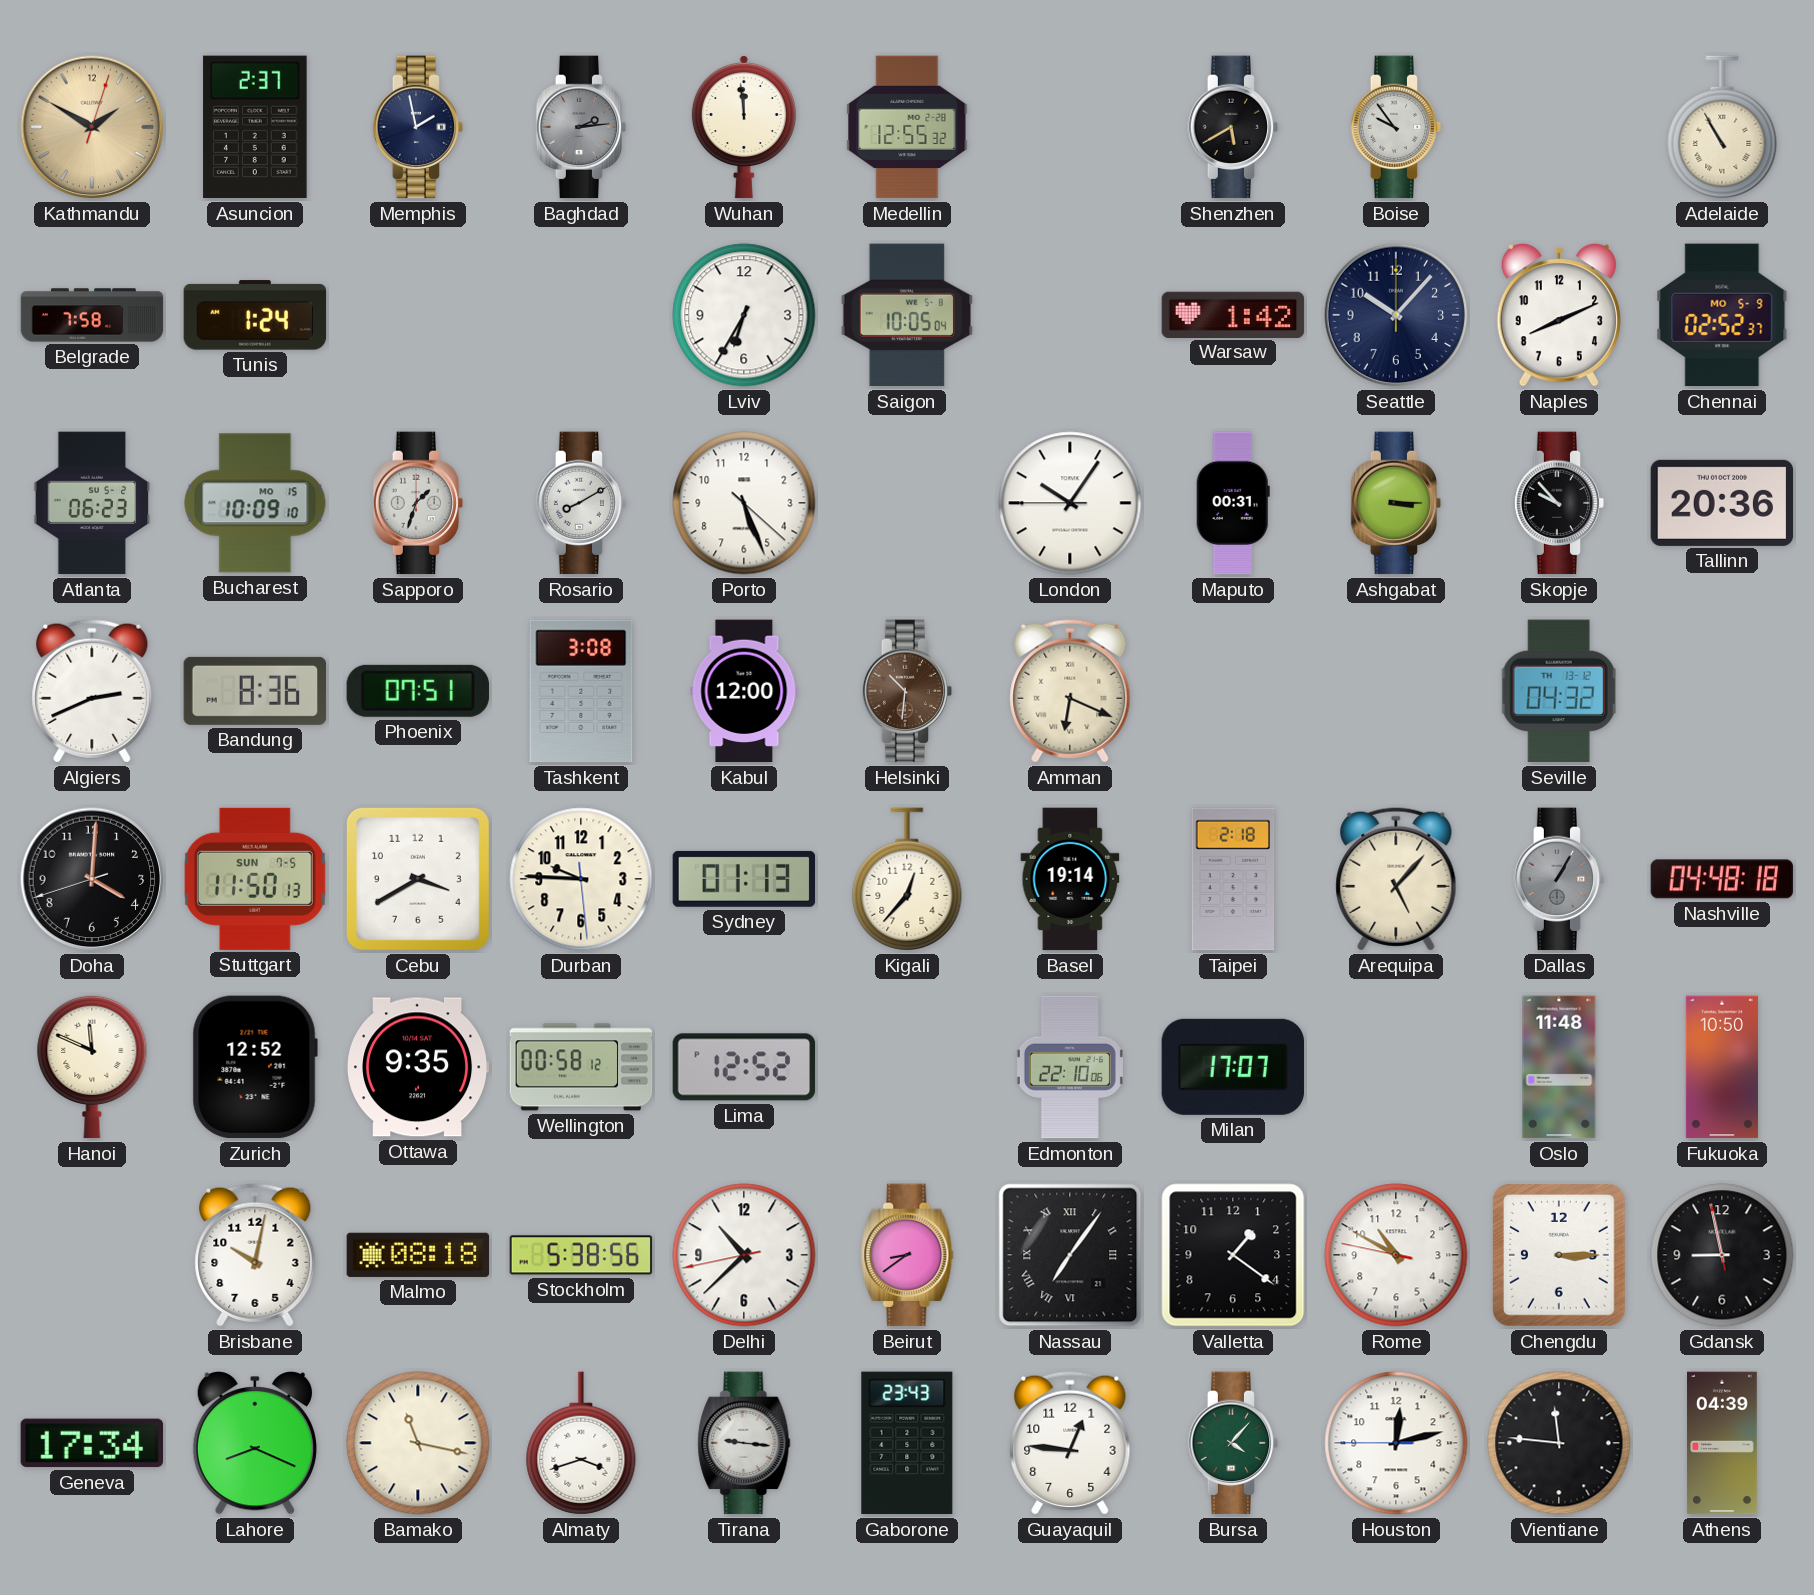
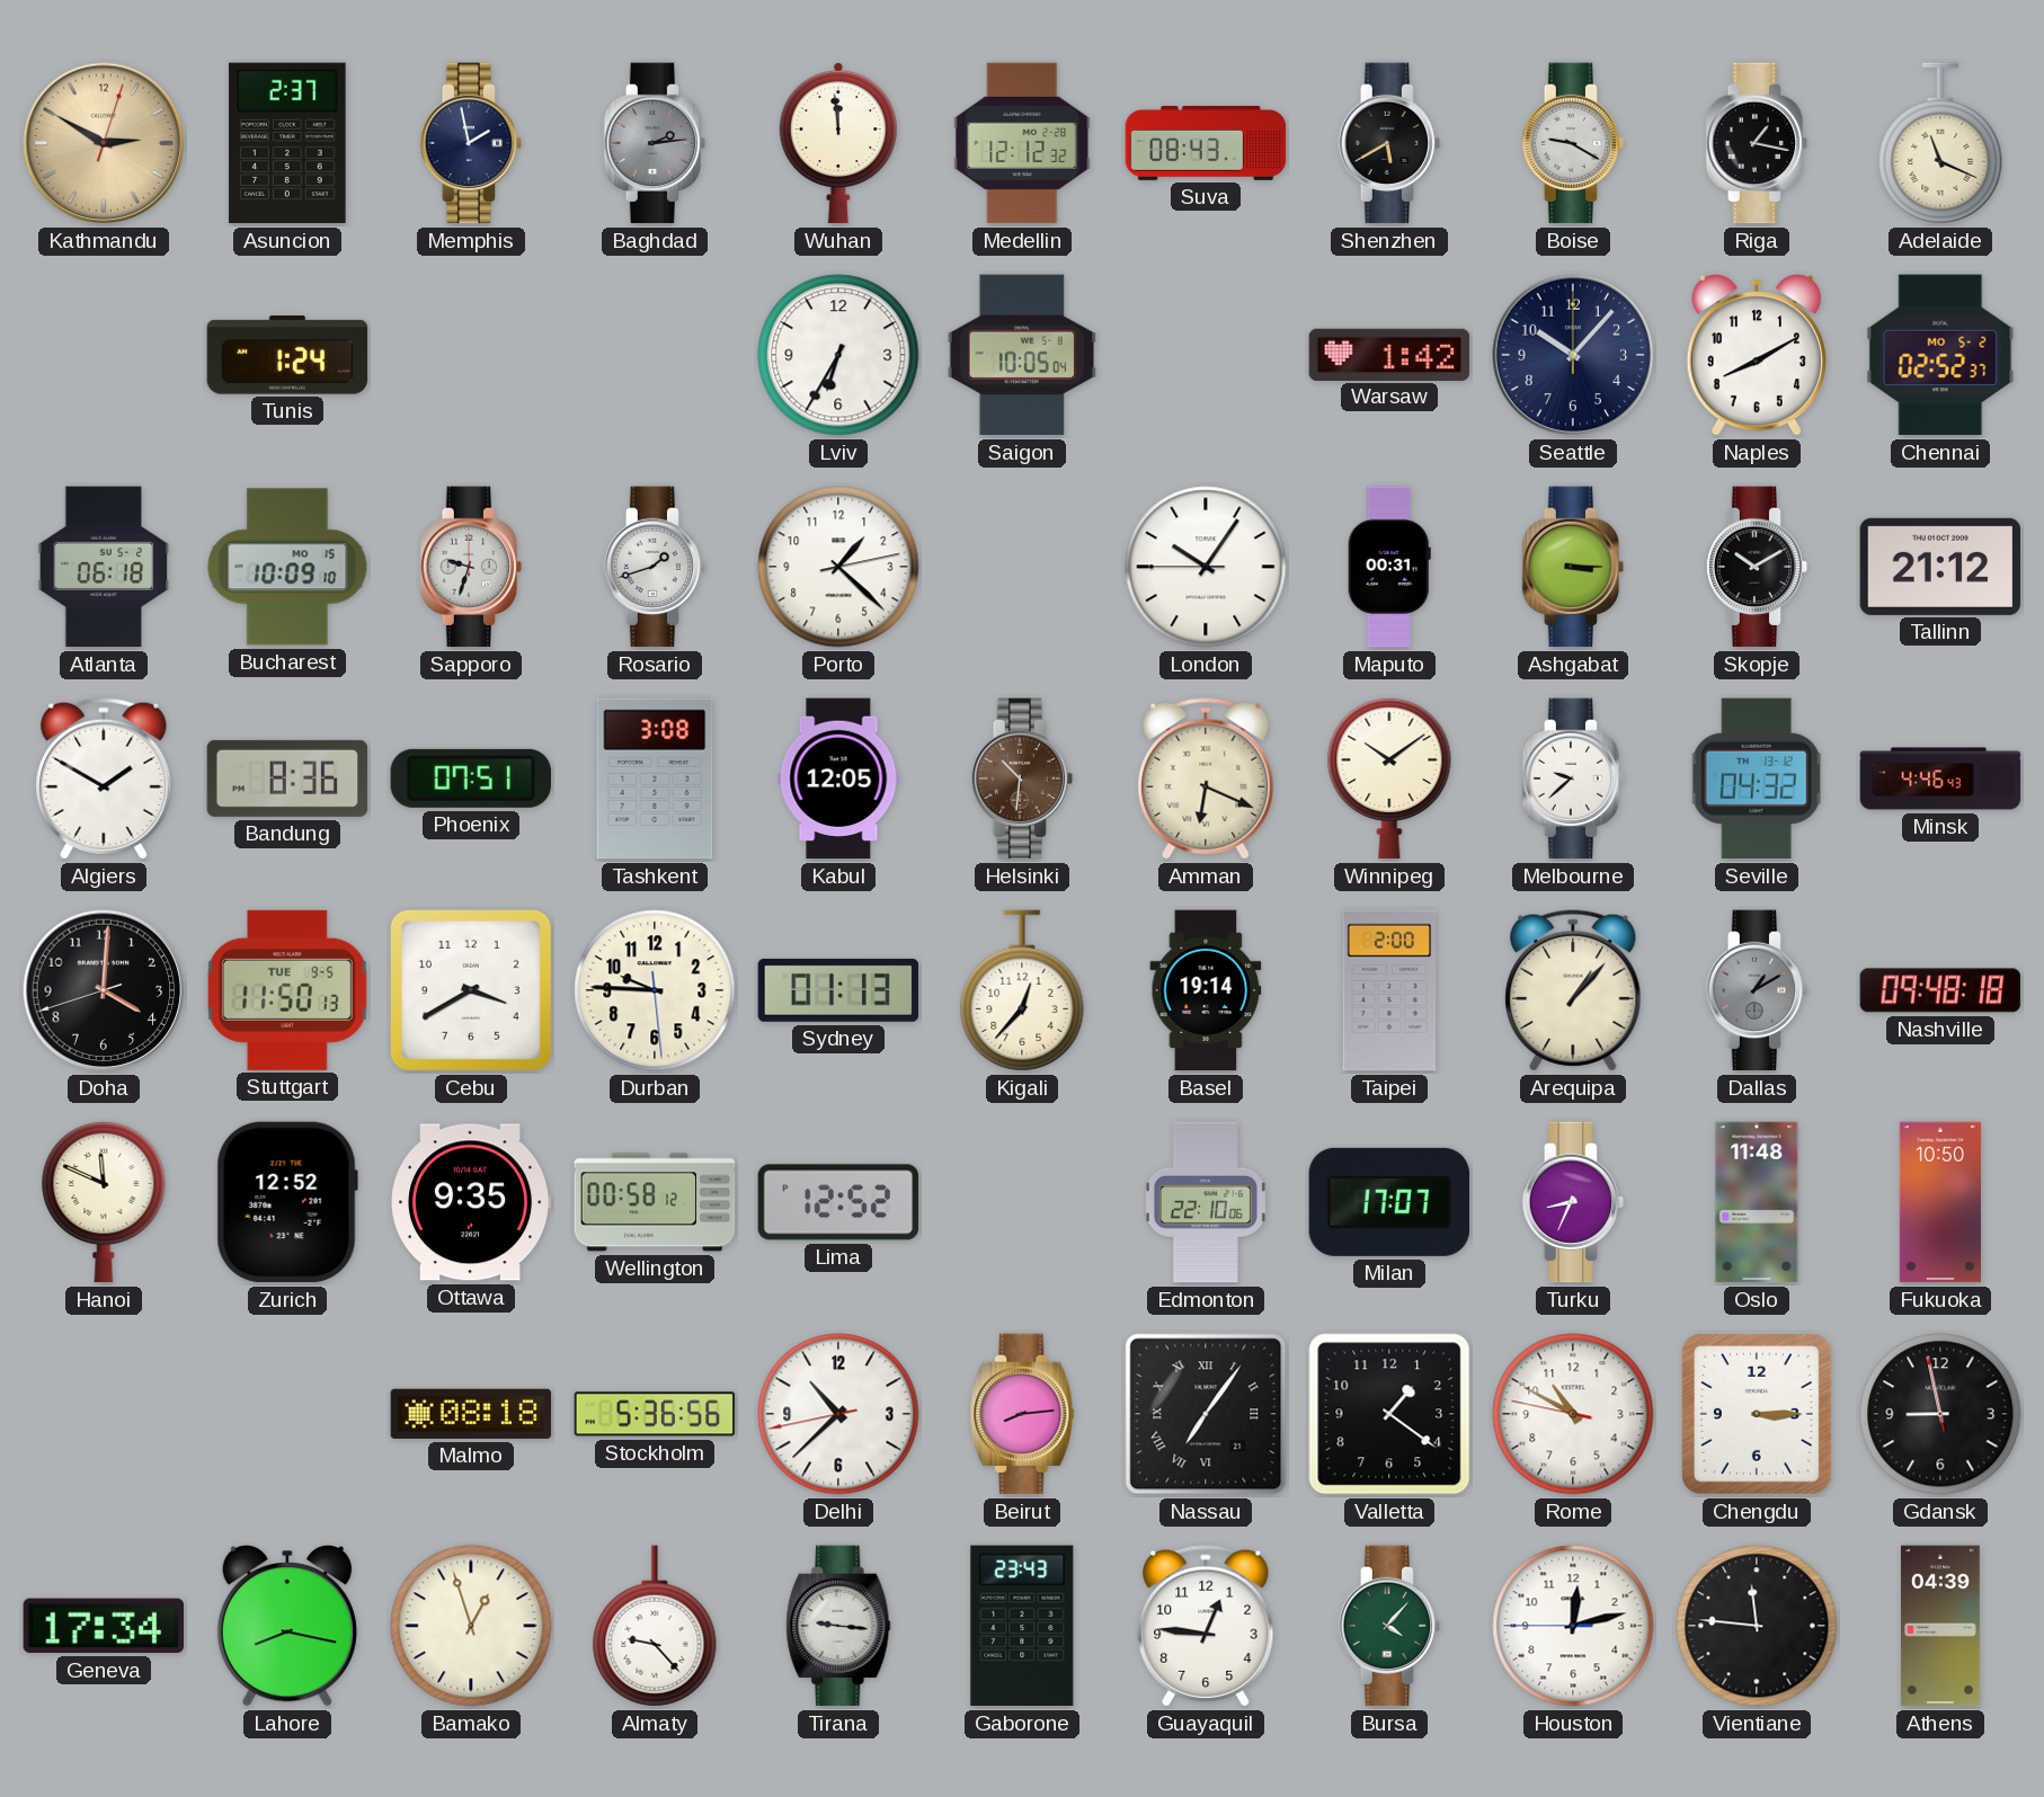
Kathmandu: 1:50 -> 2:50
Medellin: 12:55 -> 12:12
Suva: none -> 08:43
Boise: 9:54 -> 9:20
Riga: none -> 1:17
Adelaide: 10:55 -> 11:19
Belgrade: 7:58 -> none
Naples: 8:11 -> 8:10
Chennai date: MO 5-9 -> MO 5-2
Atlanta: 06:23 -> 06:18
Sapporo: 1:33 -> 9:33
Rosario: 8:10 -> 1:42
Porto: 5:26 -> 1:22
Skopje: 9:53 -> 10:10
Tallinn: 20:36 -> 21:12
Algiers: 2:41 -> 1:50
Kabul: 12:00 -> 12:05
Winnipeg: none -> 10:09
Melbourne: none -> 9:38
Minsk: none -> 4:46
Stuttgart date: SUN 7-5 -> TUE 9-5
Taipei: 2:18 -> 2:00
Arequipa: 5:07 -> 1:07
Dallas: 1:05 -> 1:10
Nashville: 04:48 -> 09:48
Turku: none -> 8:34
Brisbane: 10:02 -> none
Stockholm: 5:38 -> 5:36
Beirut: 8:39 -> 8:14
Lahore: 8:19 -> 8:17
Bamako: 11:17 -> 12:57
Almaty: 3:42 -> 9:23
